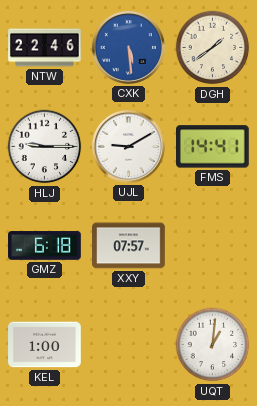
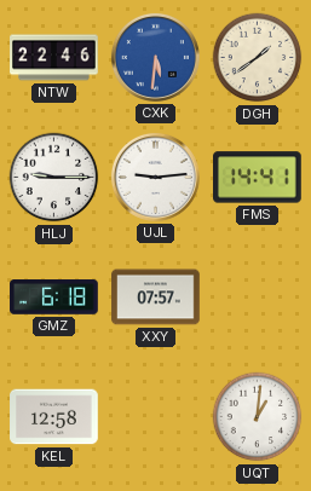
CXK: 5:29 -> 5:31
UJL: 9:10 -> 9:14
KEL: 1:00 -> 12:58
